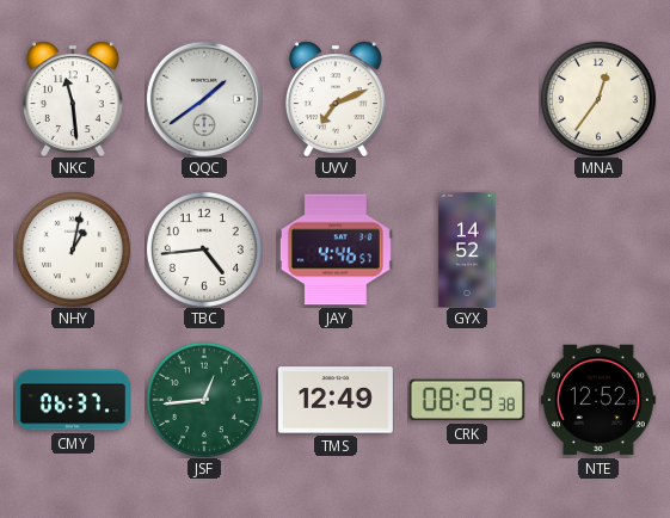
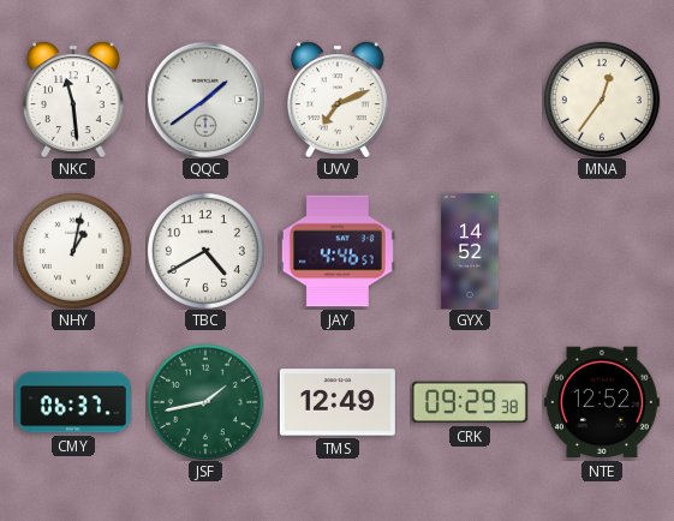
TBC: 4:44 -> 4:40
JSF: 12:44 -> 1:43
CRK: 08:29 -> 09:29
